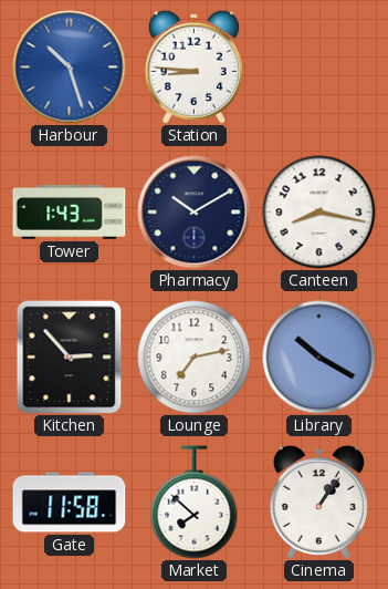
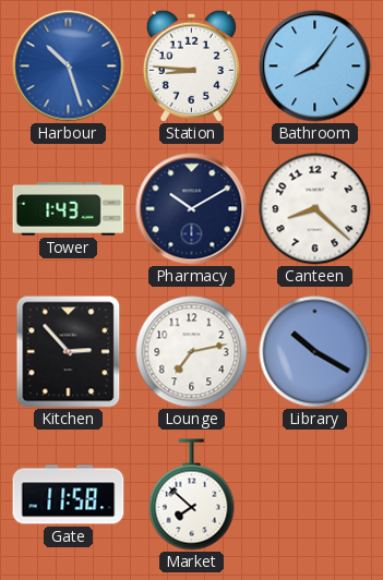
Bathroom: none -> 8:06
Canteen: 8:17 -> 8:22
Cinema: 1:06 -> none
